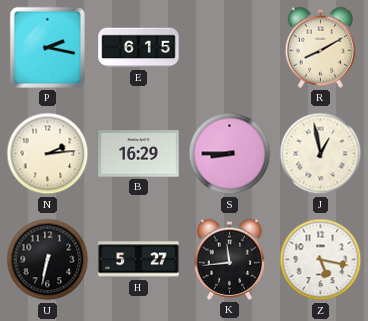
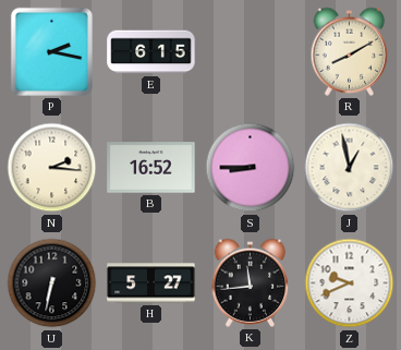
N: 2:14 -> 2:16
B: 16:29 -> 16:52
Z: 5:17 -> 9:41
